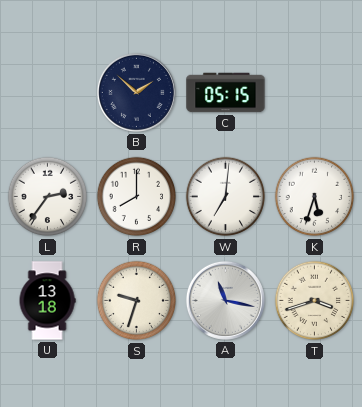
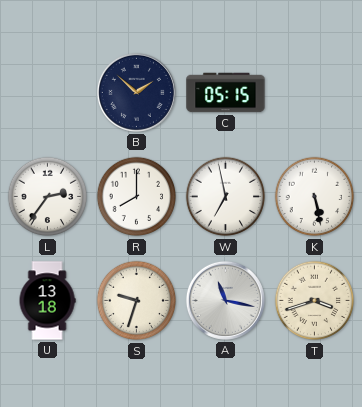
W: 7:01 -> 6:58
K: 5:33 -> 5:28
